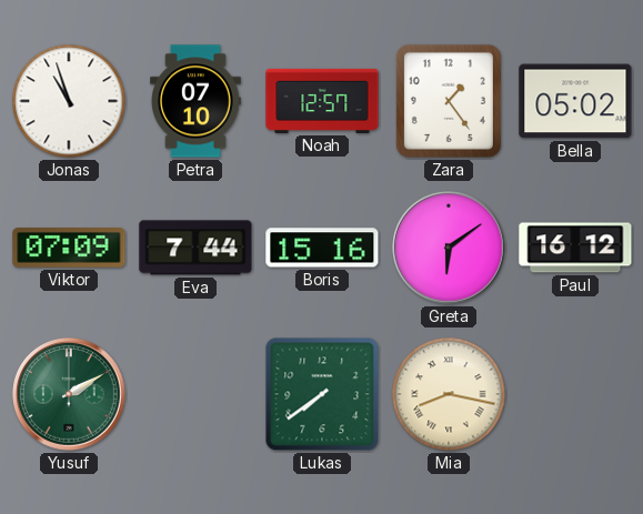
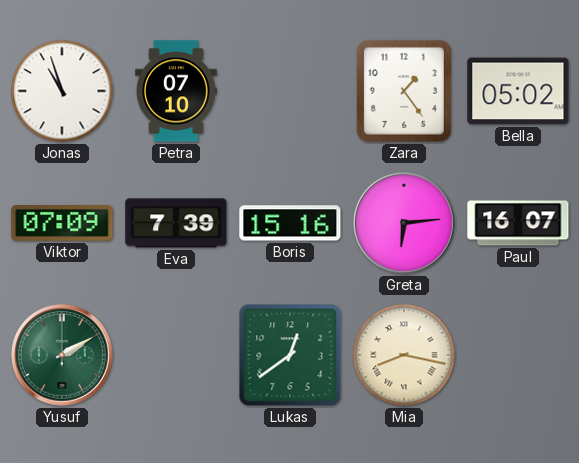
Noah: 12:57 -> none
Eva: 7:44 -> 7:39
Greta: 6:09 -> 6:14
Paul: 16:12 -> 16:07
Lukas: 7:39 -> 12:39
